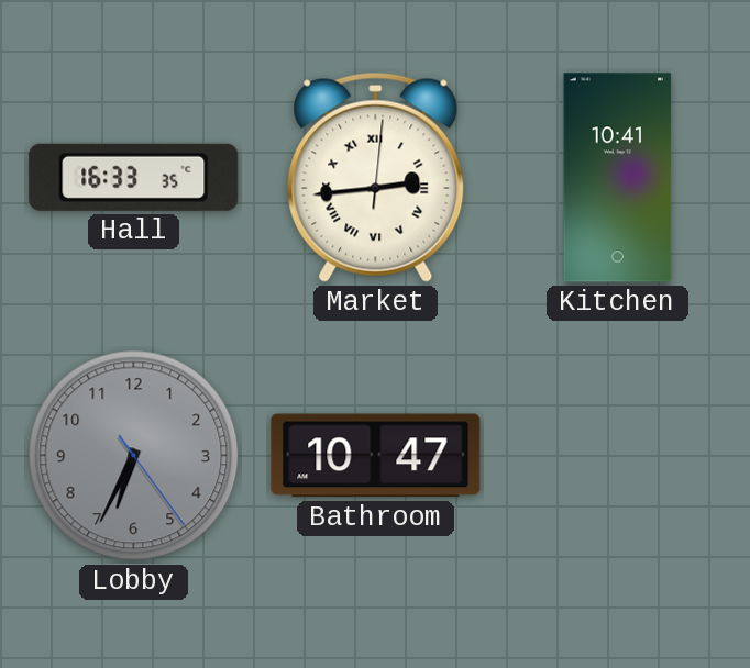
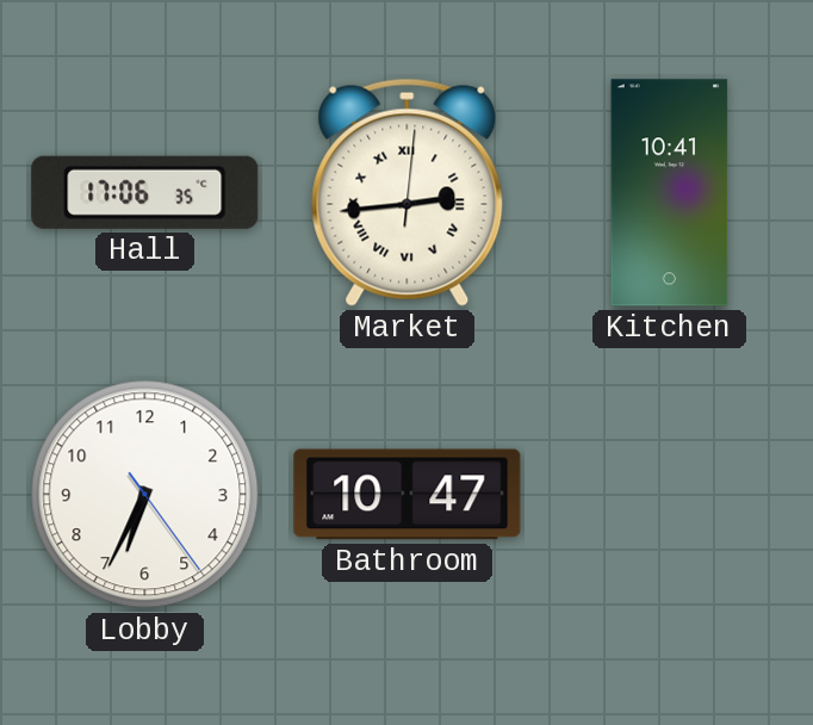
Hall: 16:33 -> 17:06
Lobby dial: grey -> white
